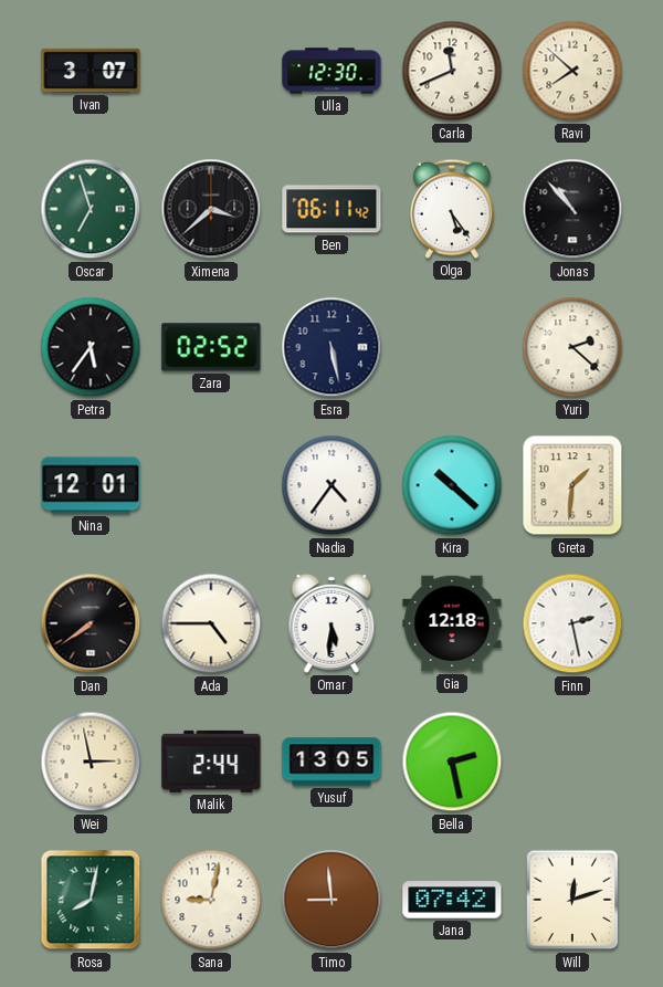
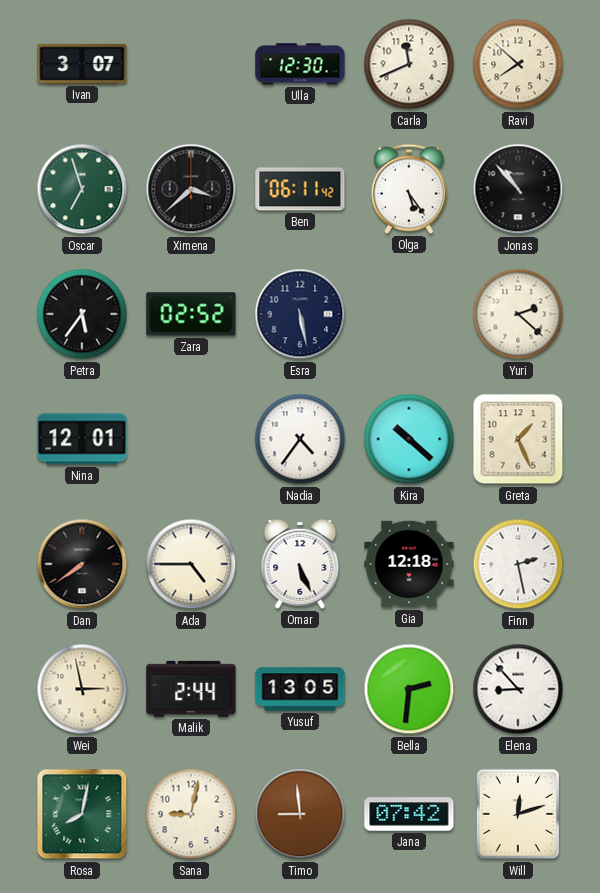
Greta: 1:31 -> 1:26
Omar: 5:31 -> 5:26
Bella: 2:28 -> 2:31
Elena: none -> 8:53
